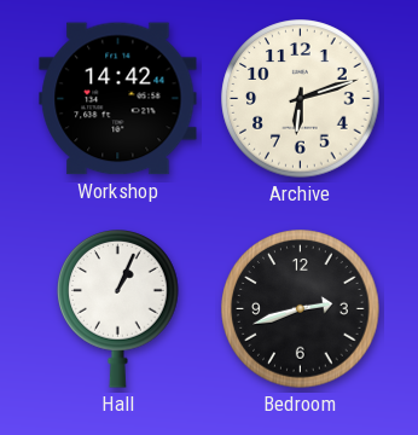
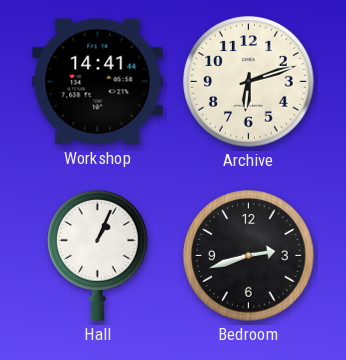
Workshop: 14:42 -> 14:41
